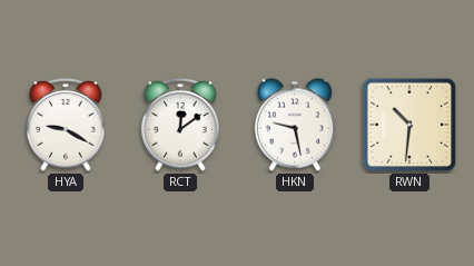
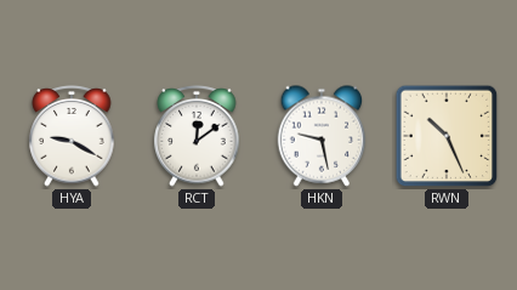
RWN: 10:31 -> 10:26
